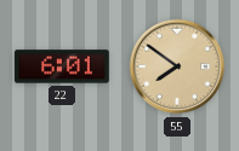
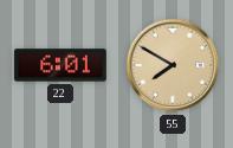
55: 7:51 -> 7:50
